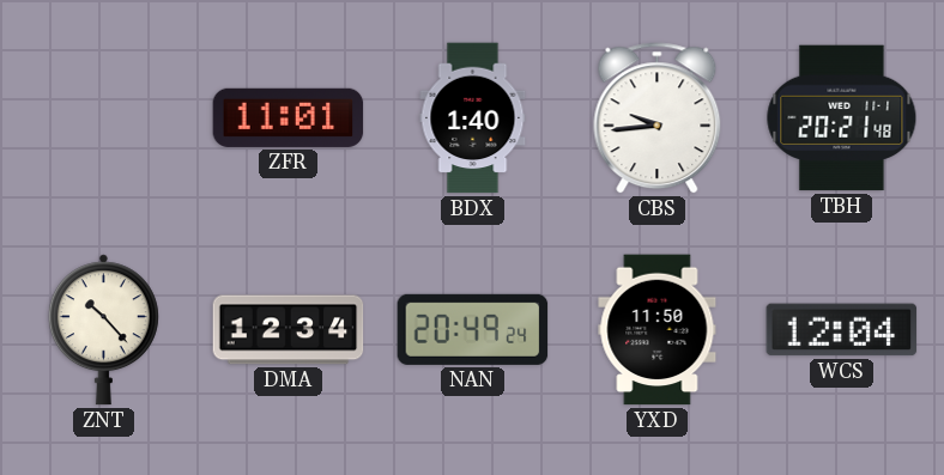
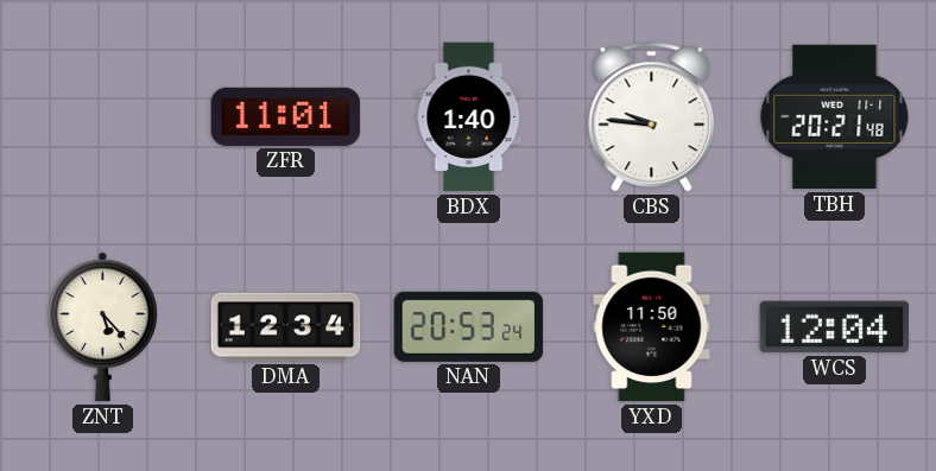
CBS: 9:44 -> 9:46
ZNT: 10:23 -> 5:23
NAN: 20:49 -> 20:53
